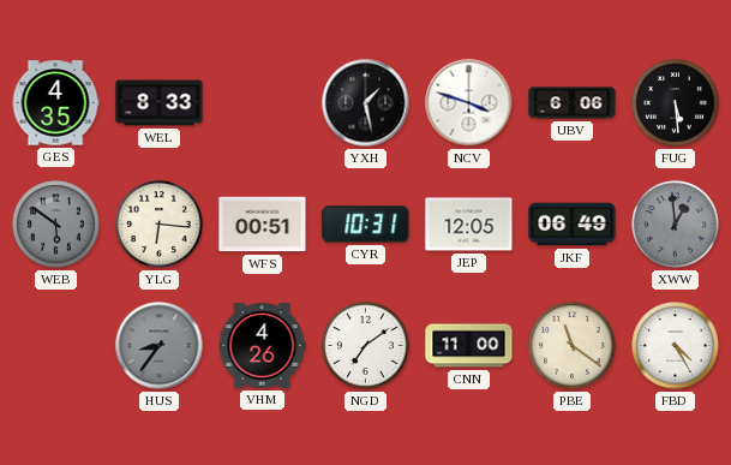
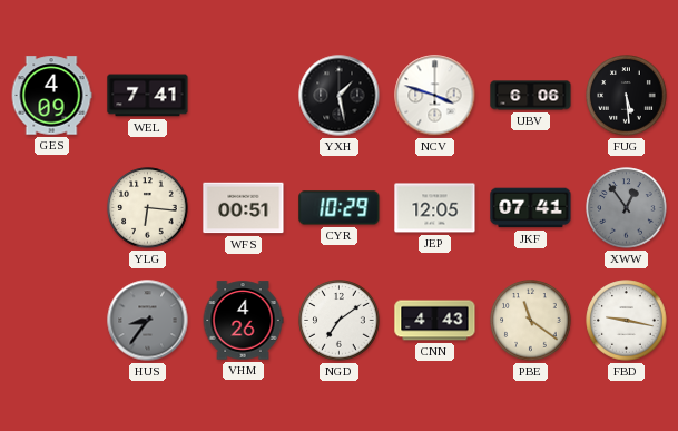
GES: 4:35 -> 4:09
WEL: 8:33 -> 7:41
WEB: 5:51 -> none
CYR: 10:31 -> 10:29
JKF: 06:49 -> 07:41
XWW: 12:59 -> 12:54
CNN: 11:00 -> 4:43
FBD: 4:25 -> 9:17
